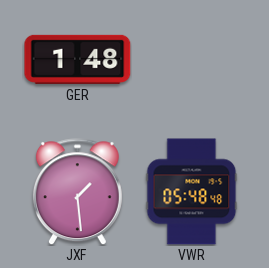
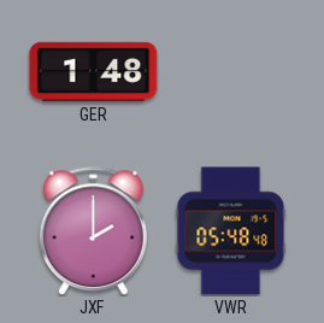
JXF: 1:29 -> 2:00
